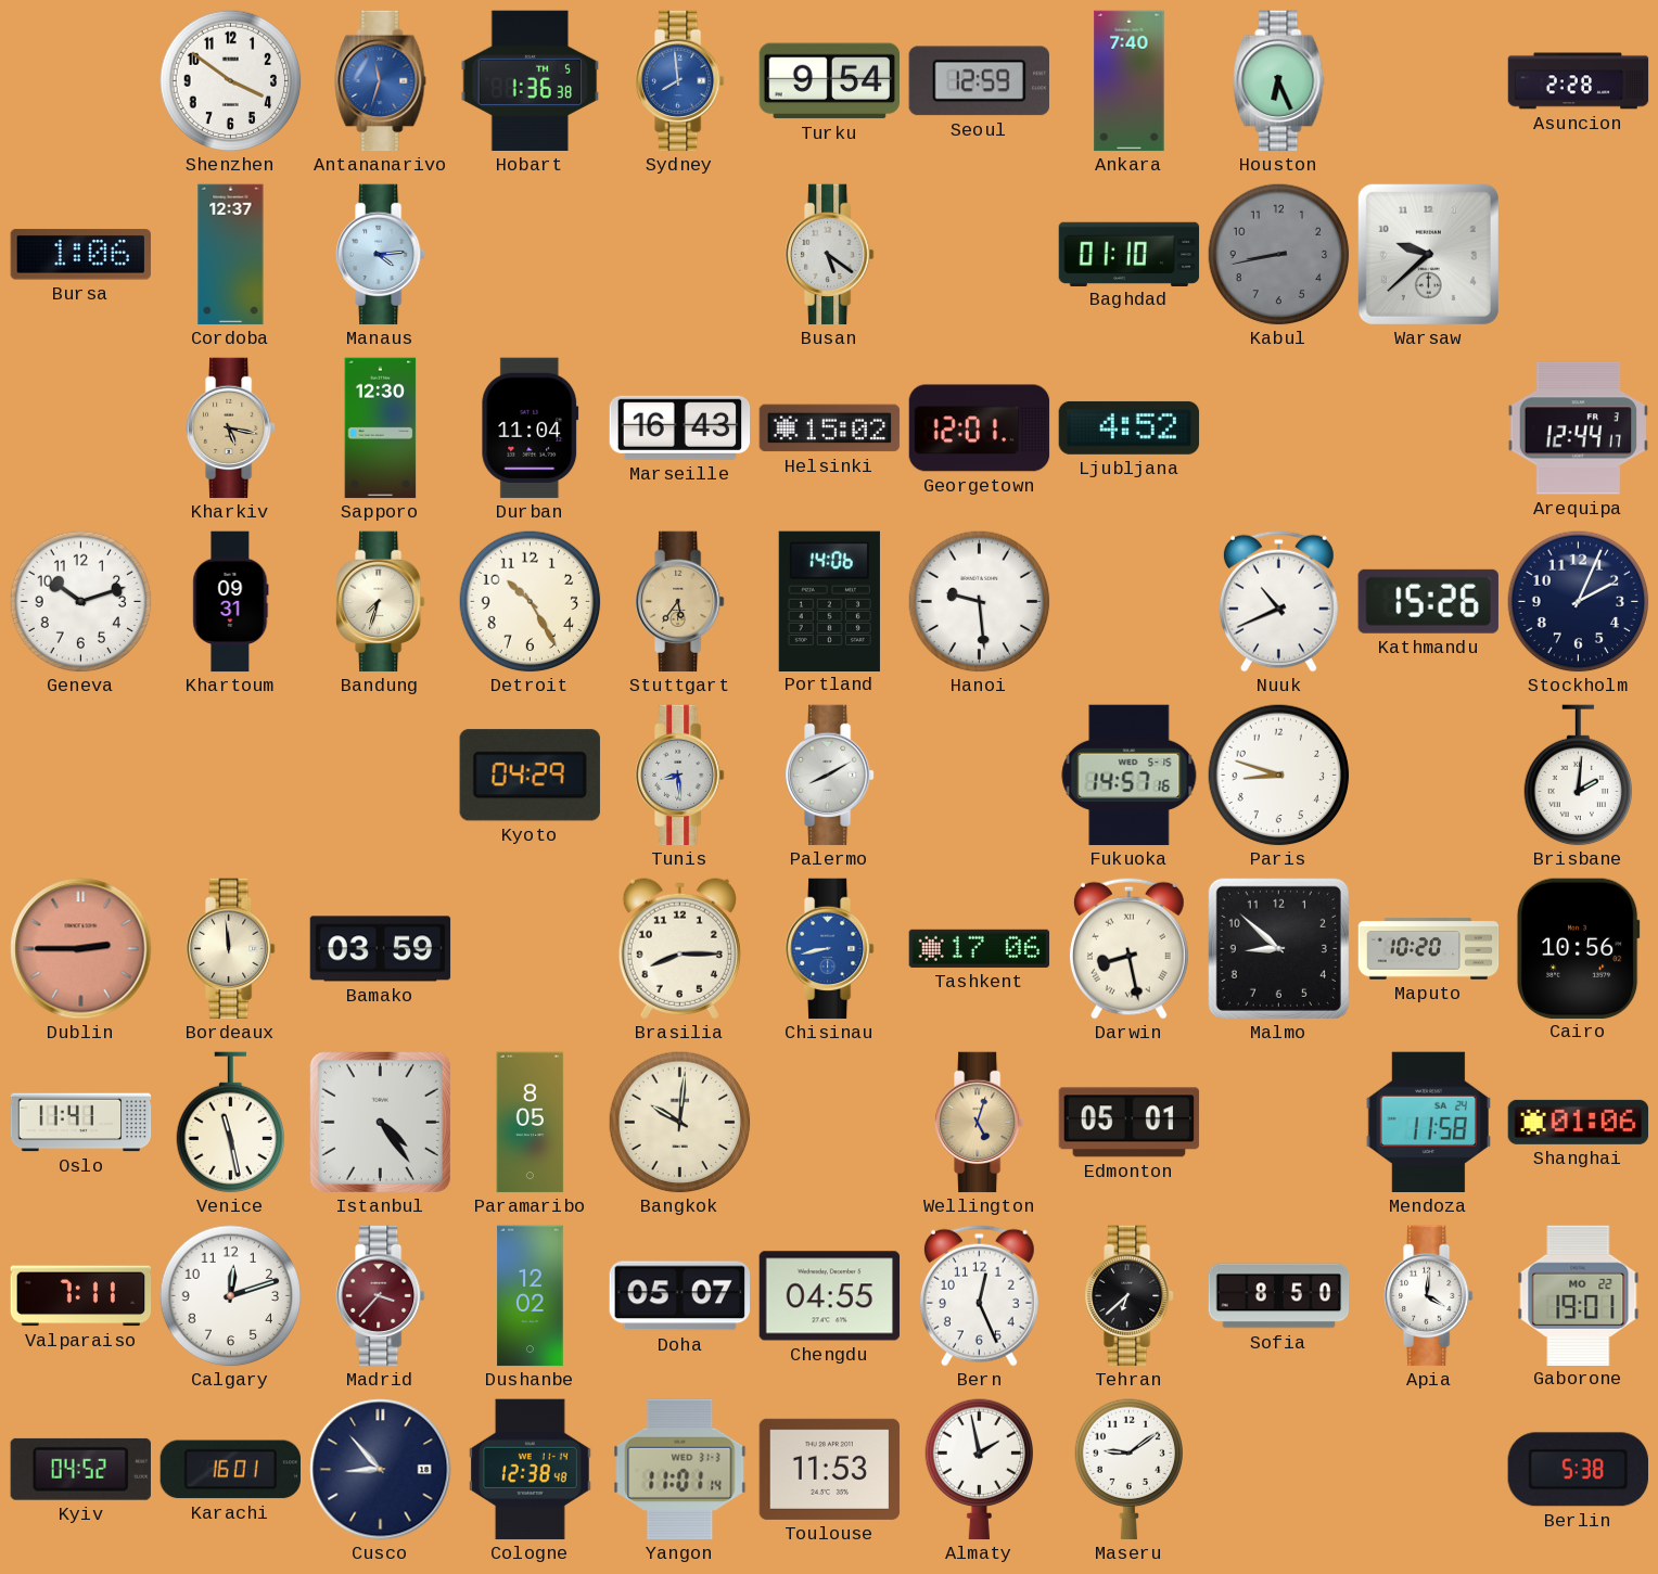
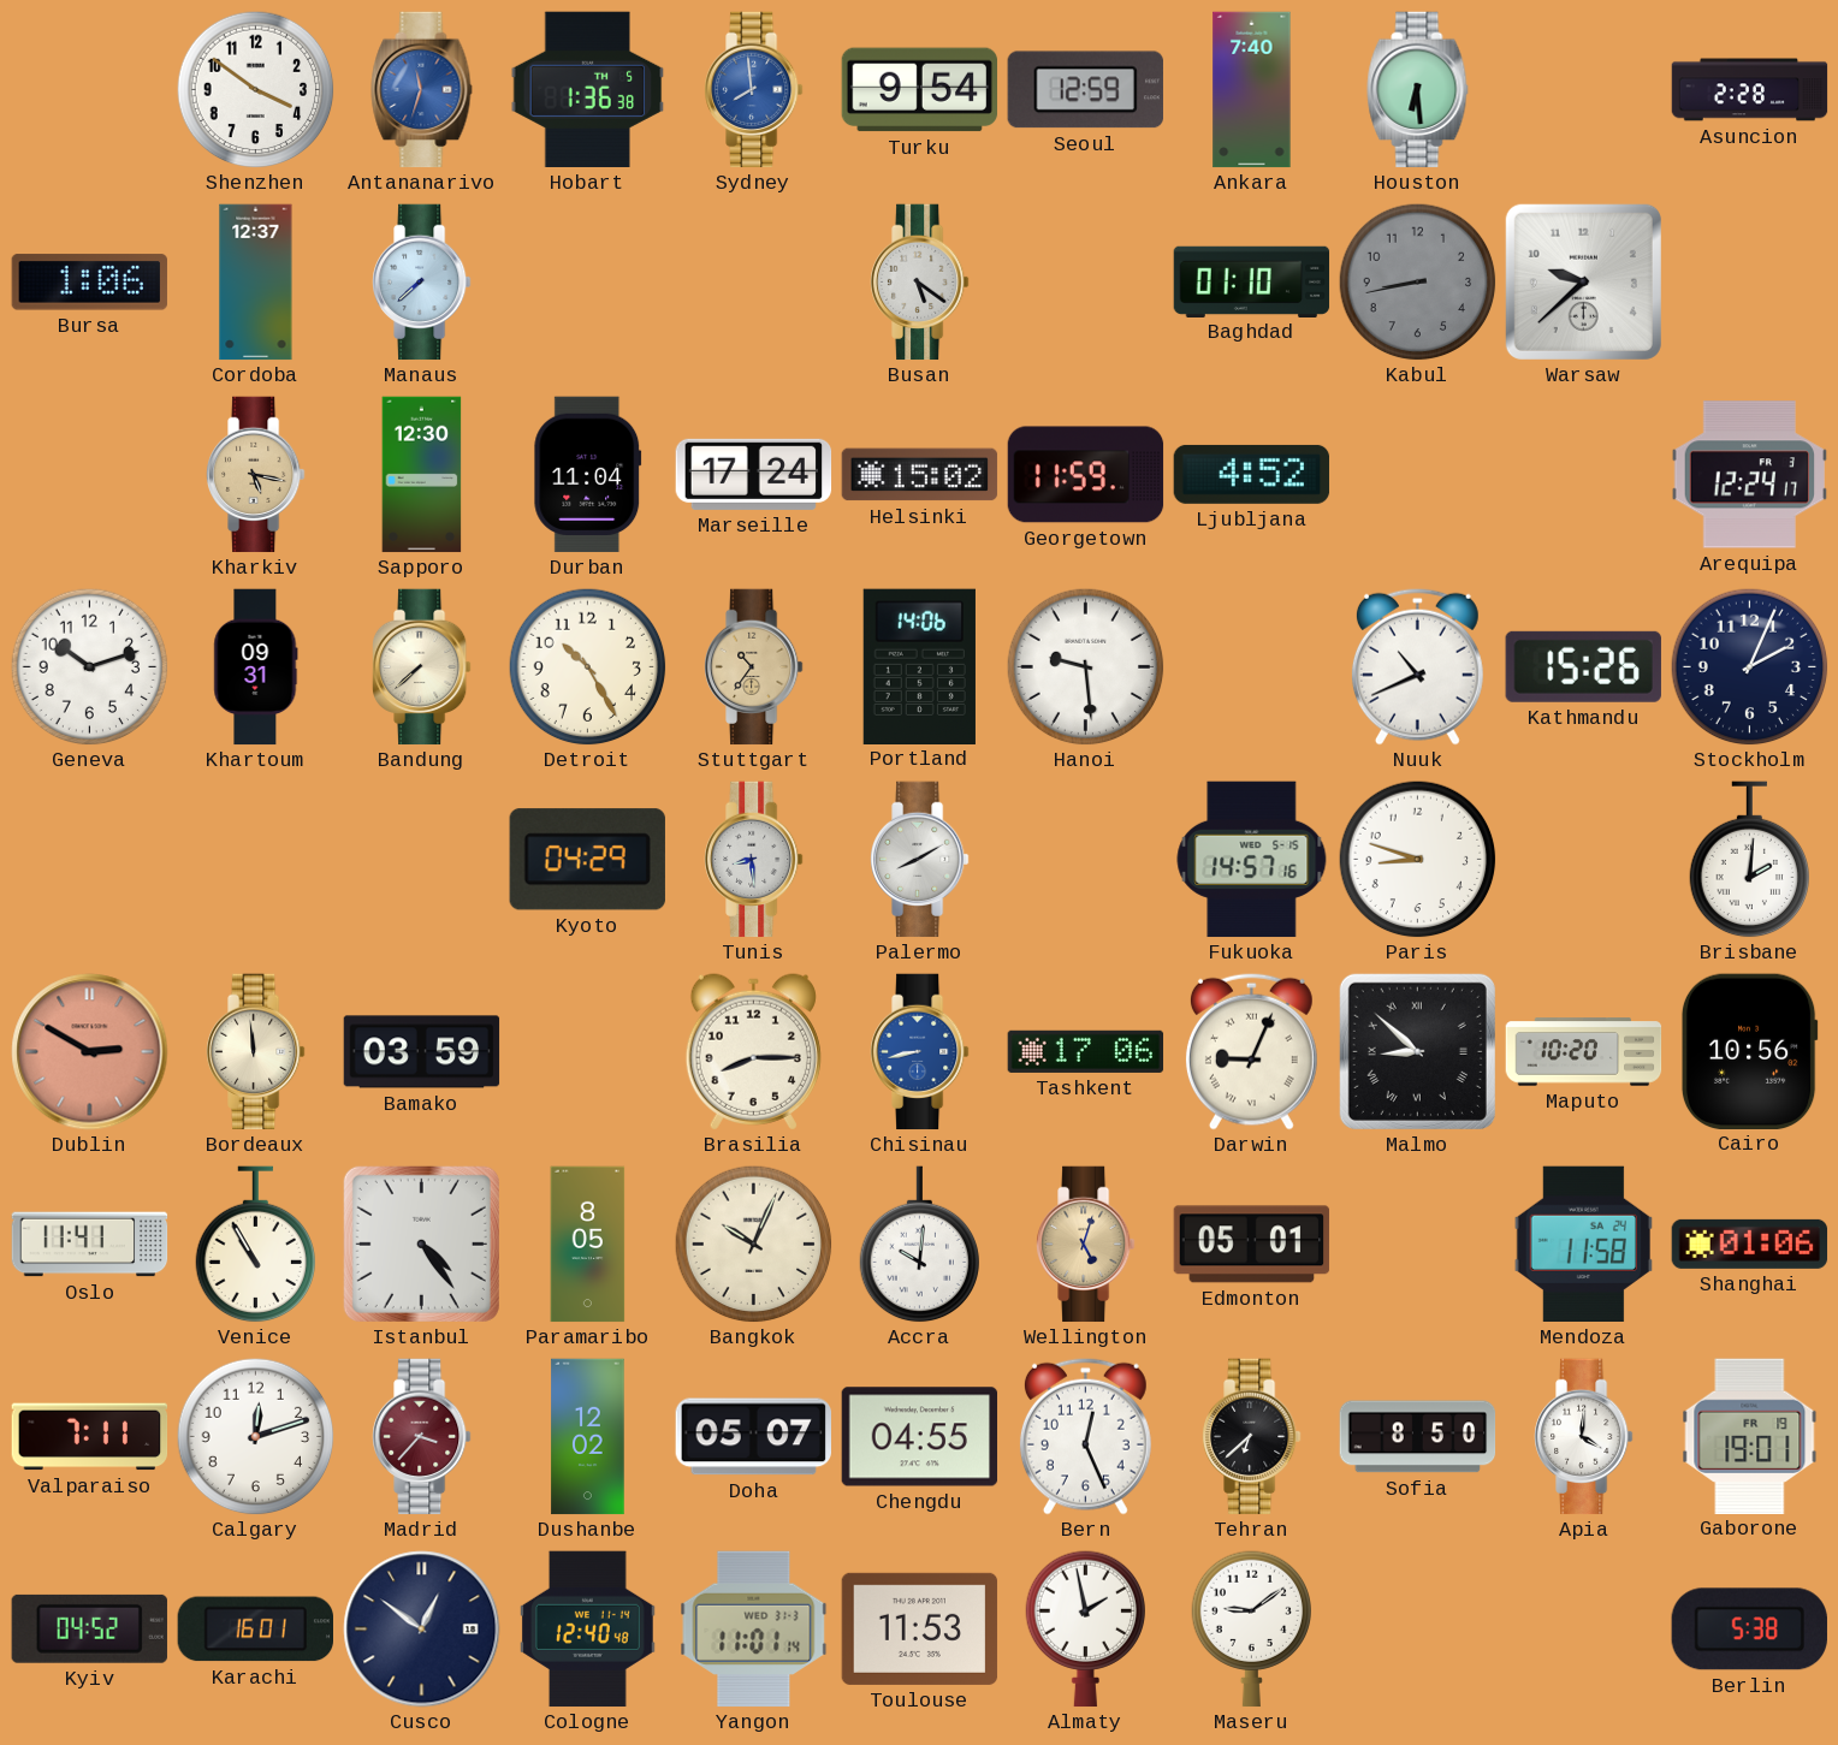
Houston: 6:26 -> 6:29
Manaus: 4:14 -> 7:38
Marseille: 16:43 -> 17:24
Georgetown: 12:01 -> 11:59
Arequipa: 12:44 -> 12:24
Bandung: 7:33 -> 7:38
Stuttgart: 5:36 -> 10:36
Dublin: 2:45 -> 2:50
Darwin: 8:28 -> 9:04
Malmo numerals: Arabic -> Roman
Venice: 11:28 -> 10:55
Bangkok: 10:01 -> 10:04
Accra: none -> 10:01
Gaborone date: MO 22 -> FR 19
Cusco: 8:53 -> 12:51
Cologne: 12:38 -> 12:40
